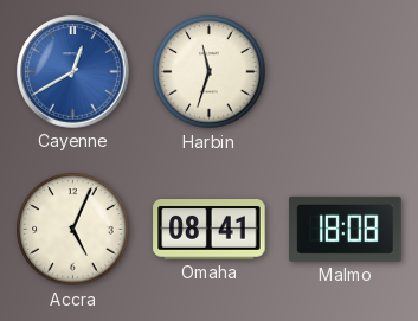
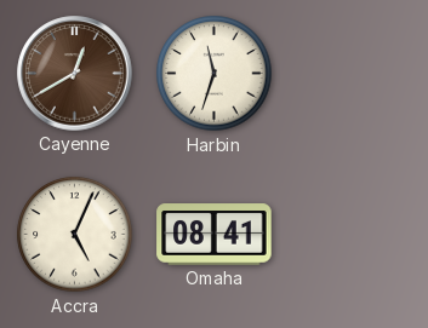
Cayenne dial: blue -> brown
Malmo: 18:08 -> none
